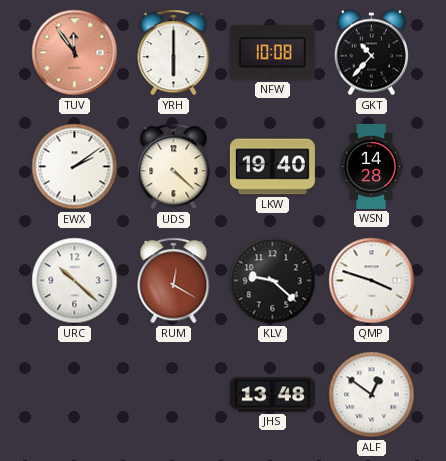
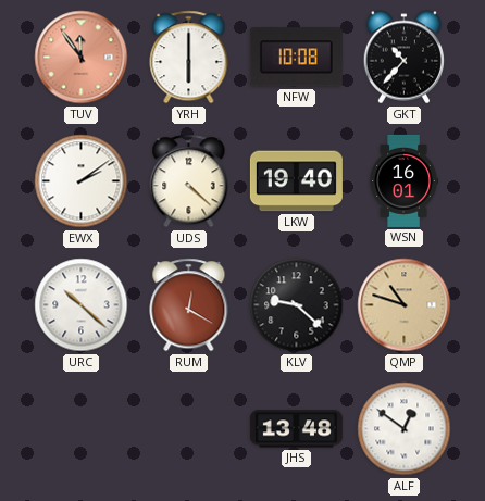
WSN: 14:28 -> 16:01
QMP: 3:48 -> 10:48
QMP dial: white -> champagne
